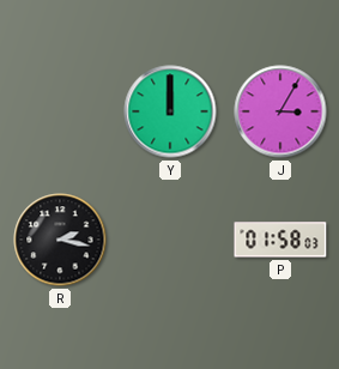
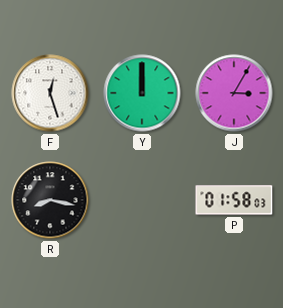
F: none -> 12:27
R: 2:17 -> 8:17
